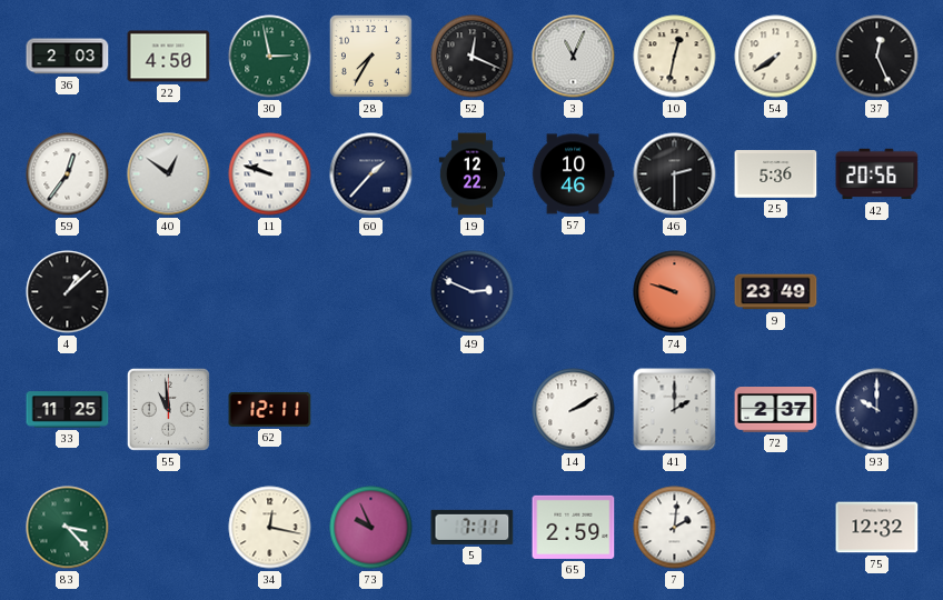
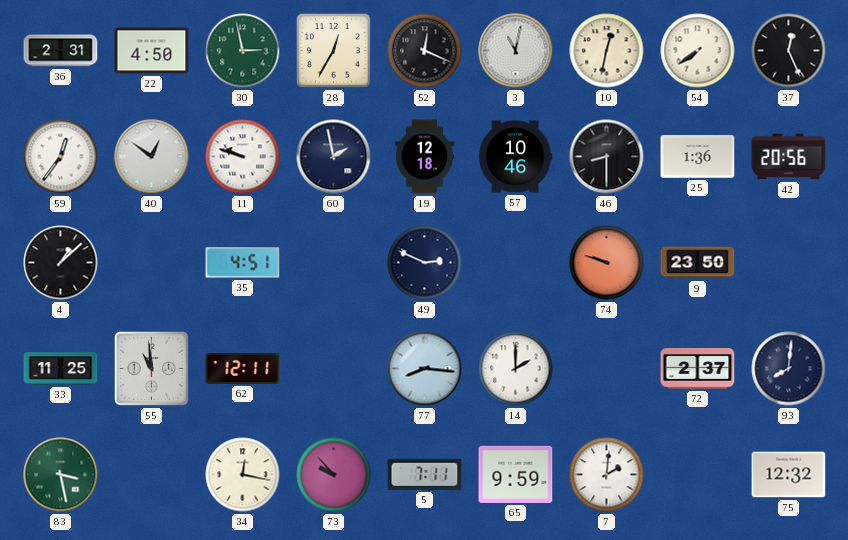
36: 2:03 -> 2:31
28: 7:35 -> 12:35
3: 11:04 -> 11:02
60: 1:37 -> 1:58
19: 12:22 -> 12:18
46: 2:30 -> 8:30
25: 5:36 -> 1:36
35: none -> 4:51
9: 23:49 -> 23:50
77: none -> 8:16
14: 2:10 -> 2:00
41: 2:00 -> none
93: 10:00 -> 8:01
83: 3:23 -> 3:28
73: 9:56 -> 9:53
65: 2:59 -> 9:59
